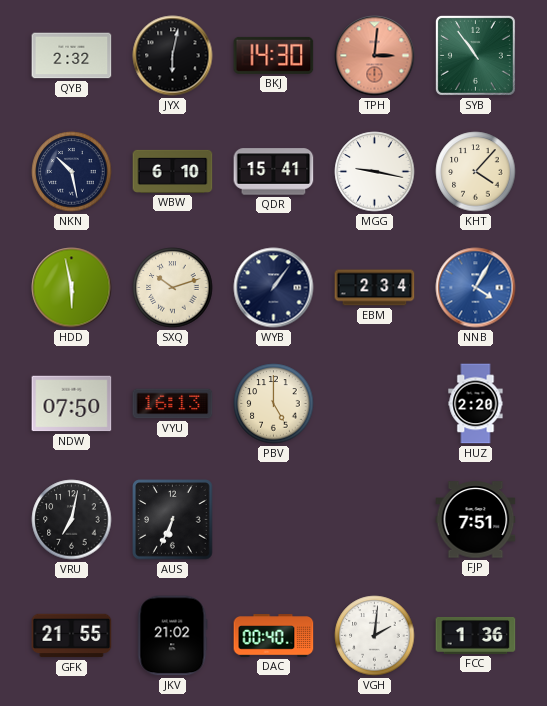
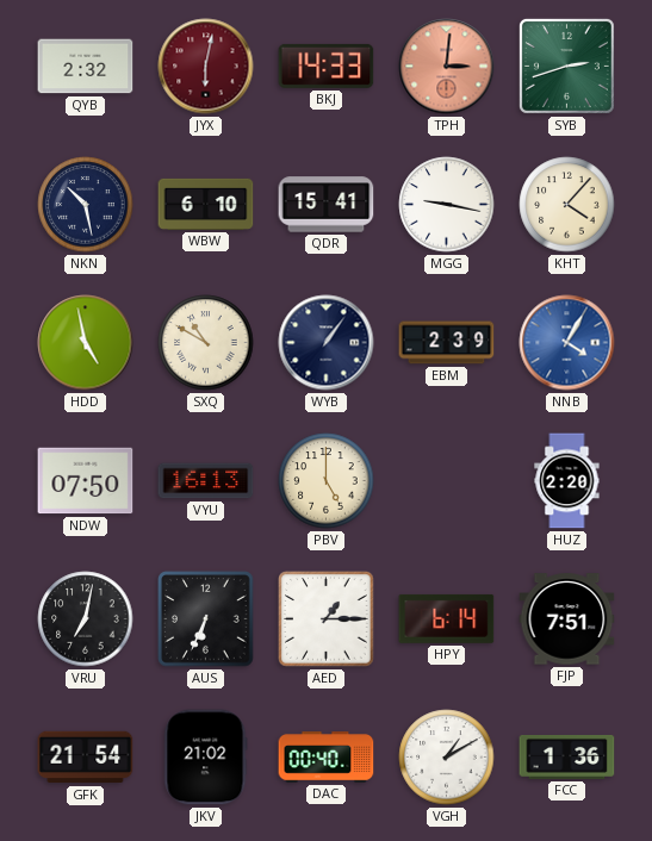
JYX dial: black -> burgundy
BKJ: 14:30 -> 14:33
SYB: 10:54 -> 2:42
HDD: 5:58 -> 4:58
SXQ: 10:12 -> 10:50
EBM: 2:34 -> 2:39
AED: none -> 1:15
HPY: none -> 6:14
GFK: 21:55 -> 21:54
VGH: 2:01 -> 1:10
